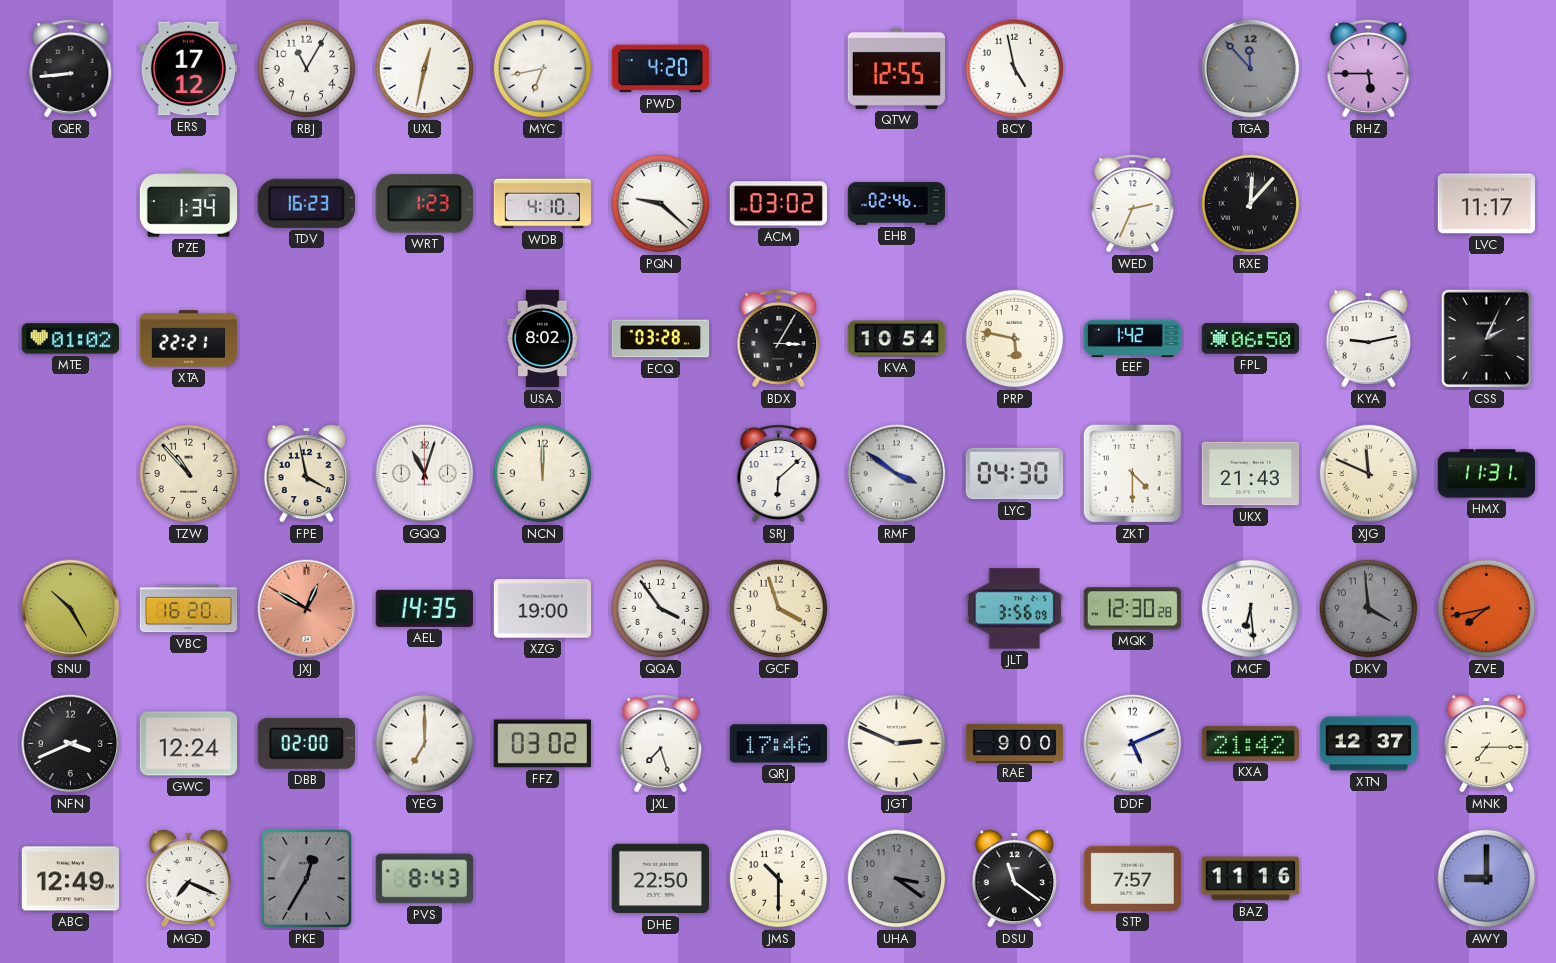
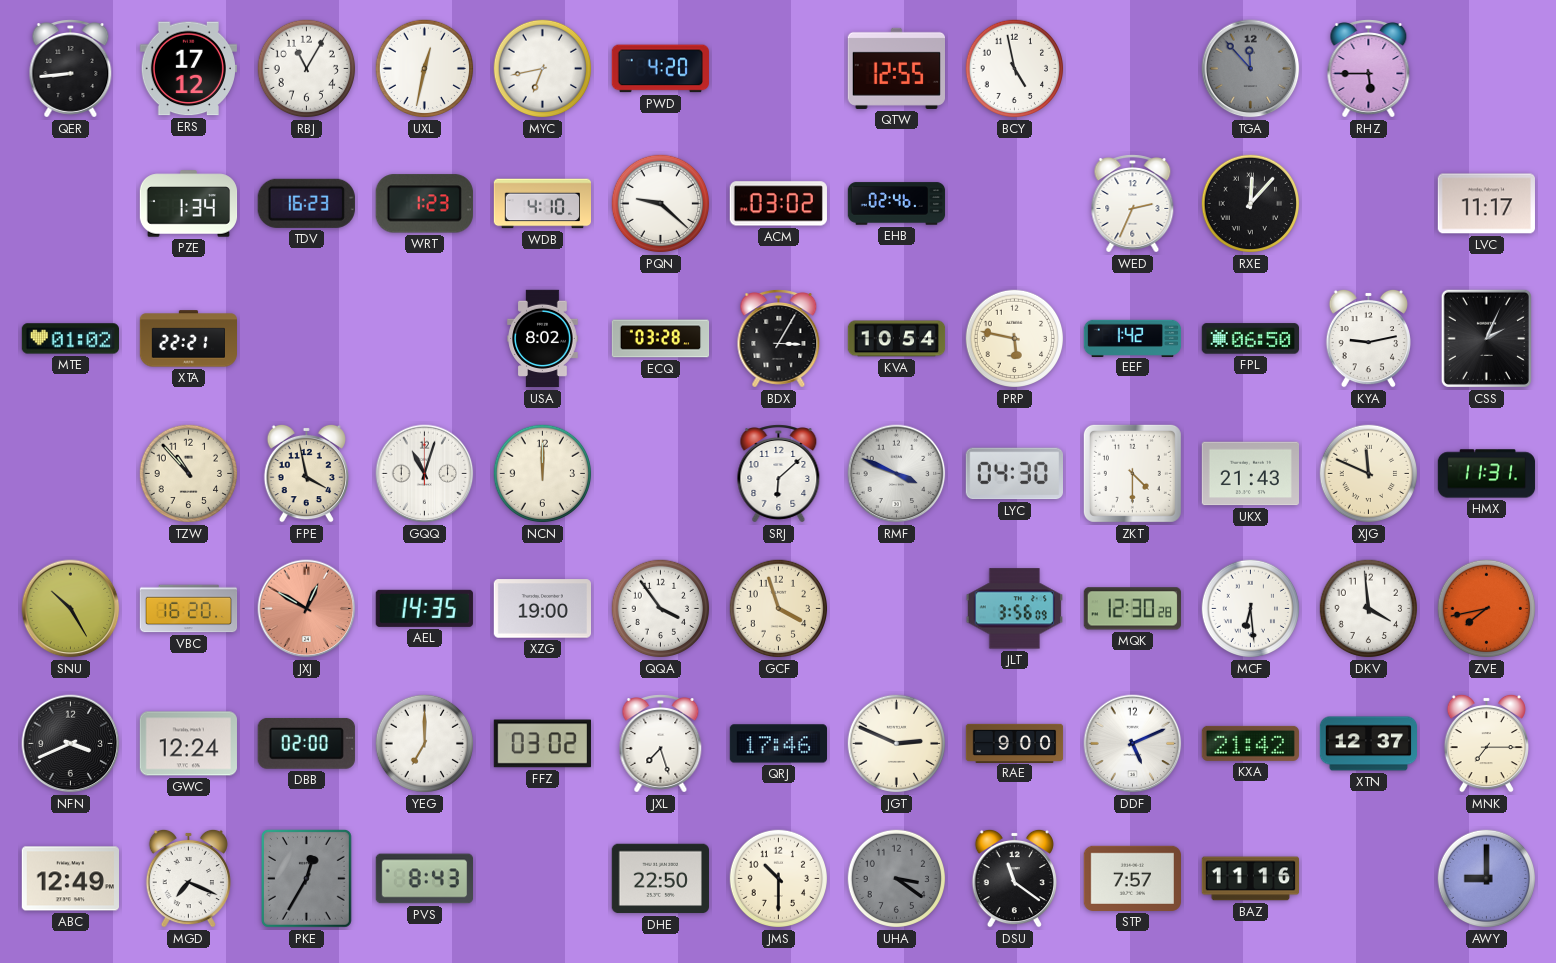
RMF: 3:51 -> 3:49
DKV dial: grey -> white
